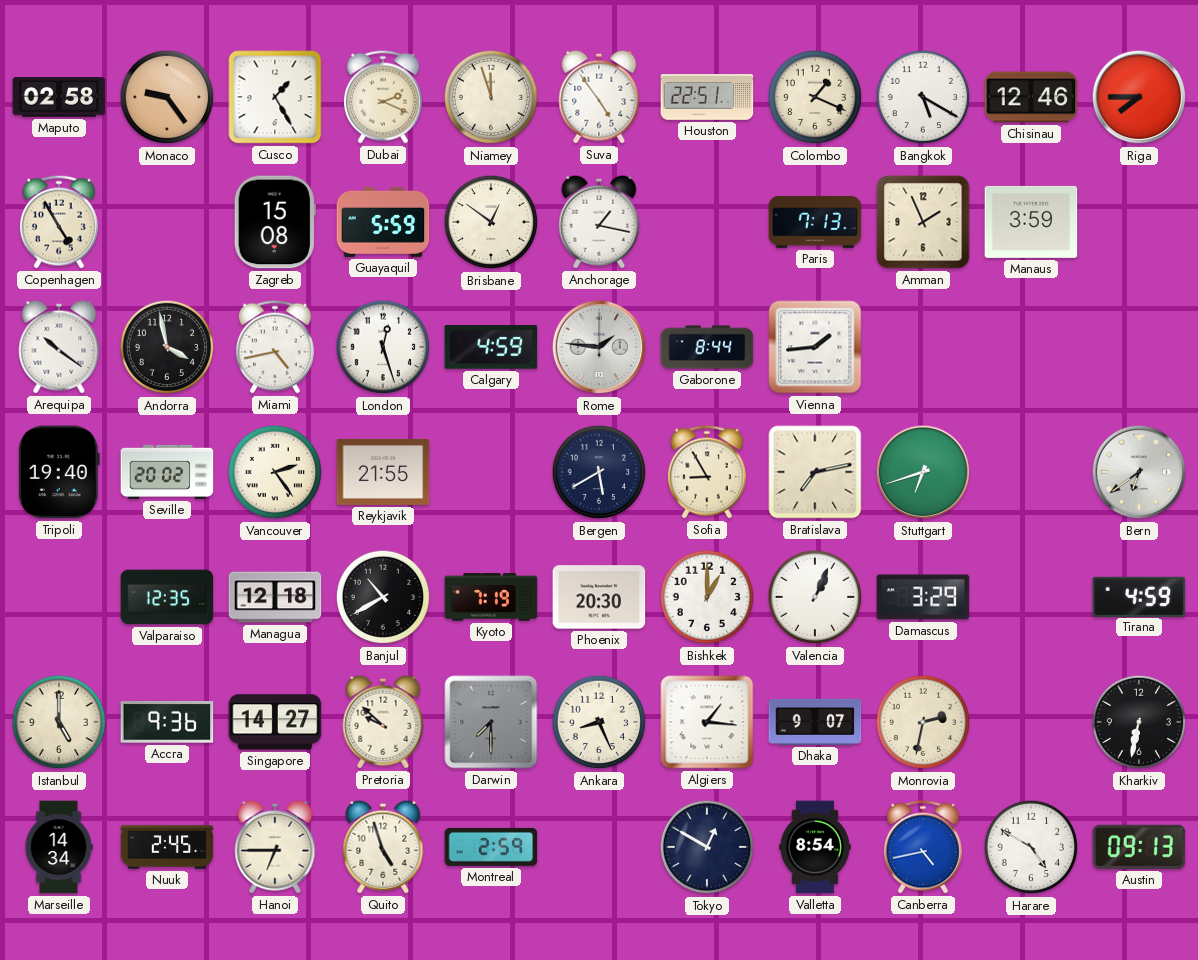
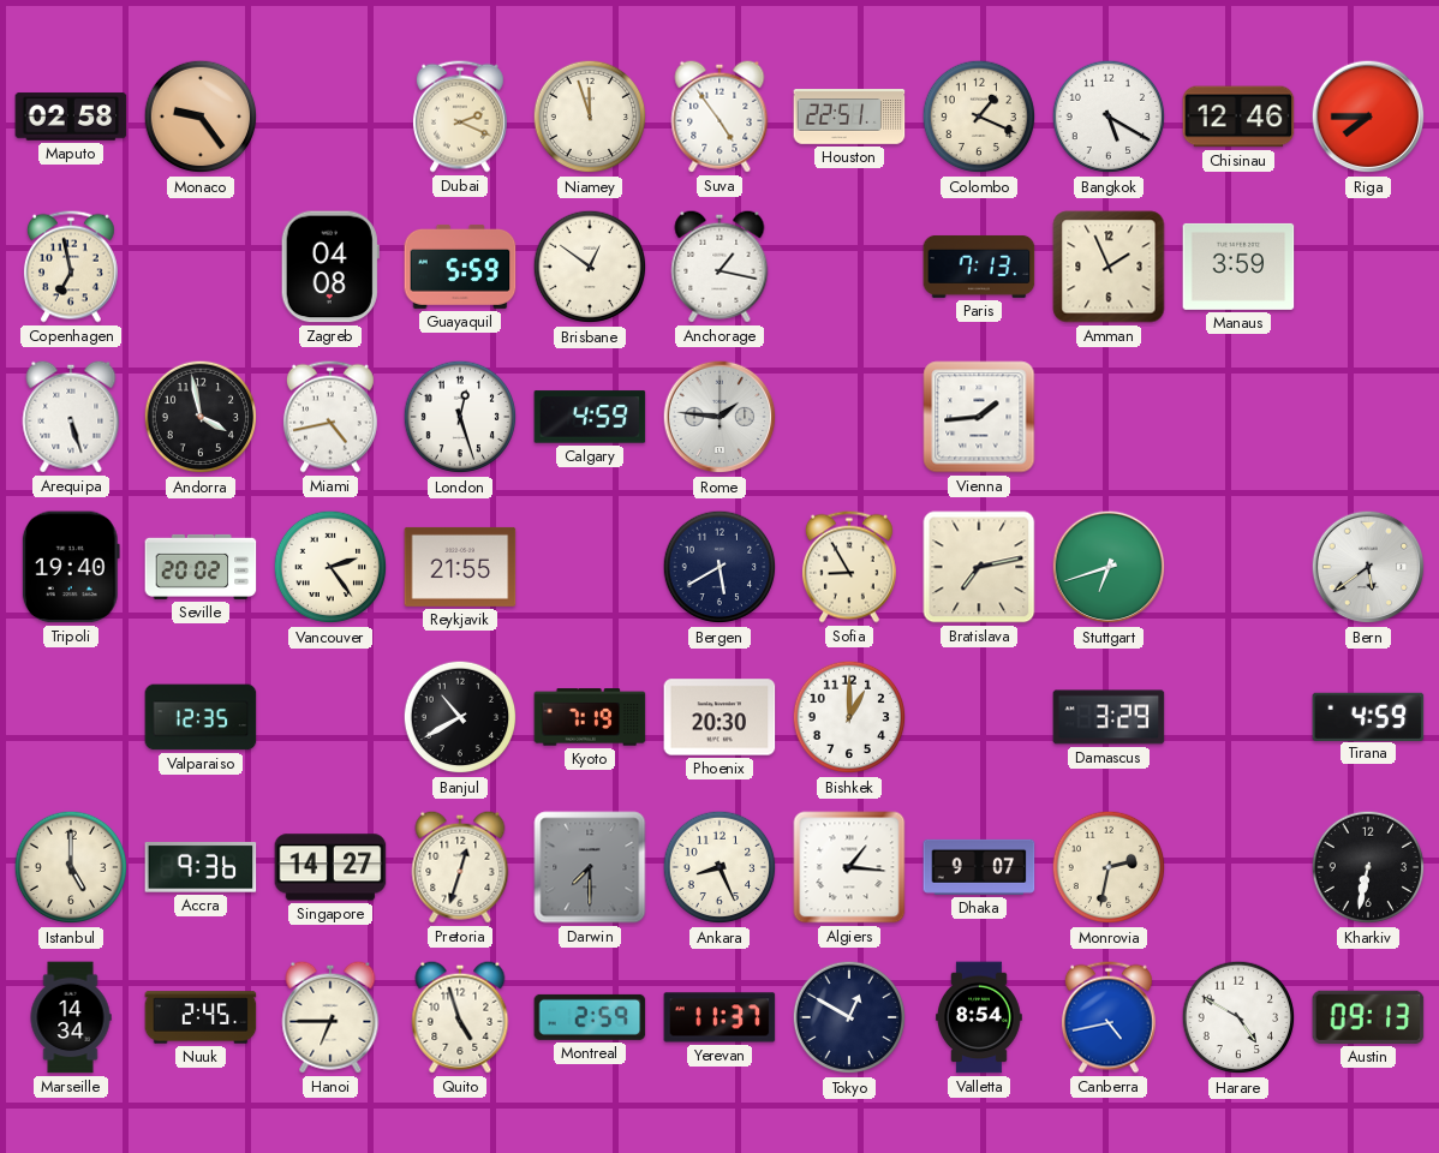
Cusco: 1:25 -> none
Copenhagen: 4:55 -> 6:58
Zagreb: 15:08 -> 04:08
Arequipa: 10:21 -> 5:27
Gaborone: 8:44 -> none
Bern: 6:39 -> 5:39
Managua: 12:18 -> none
Valencia: 1:04 -> none
Pretoria: 9:52 -> 12:33
Yerevan: none -> 11:37
